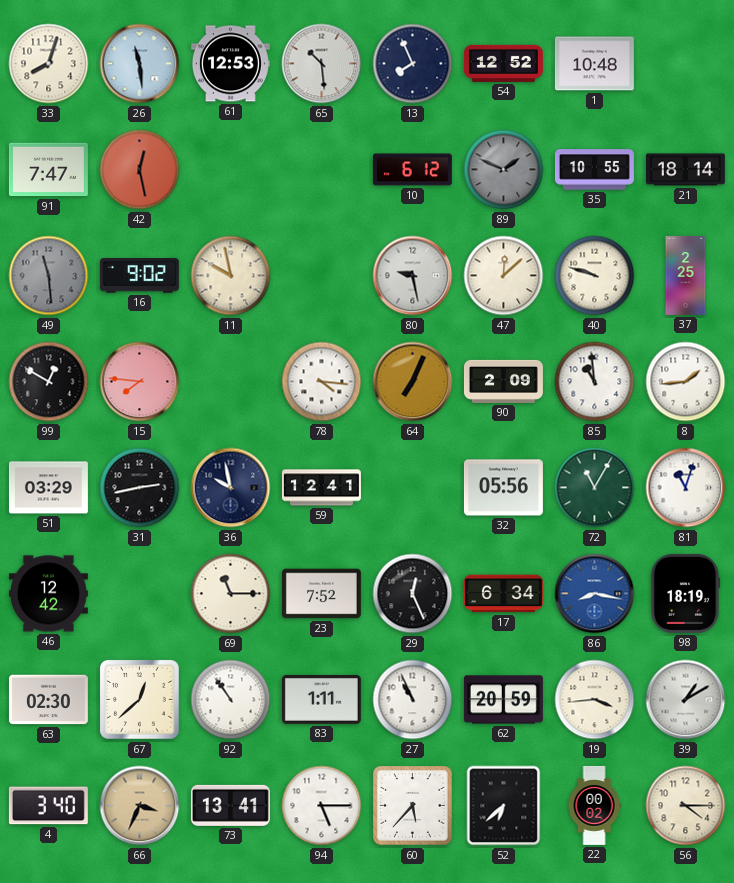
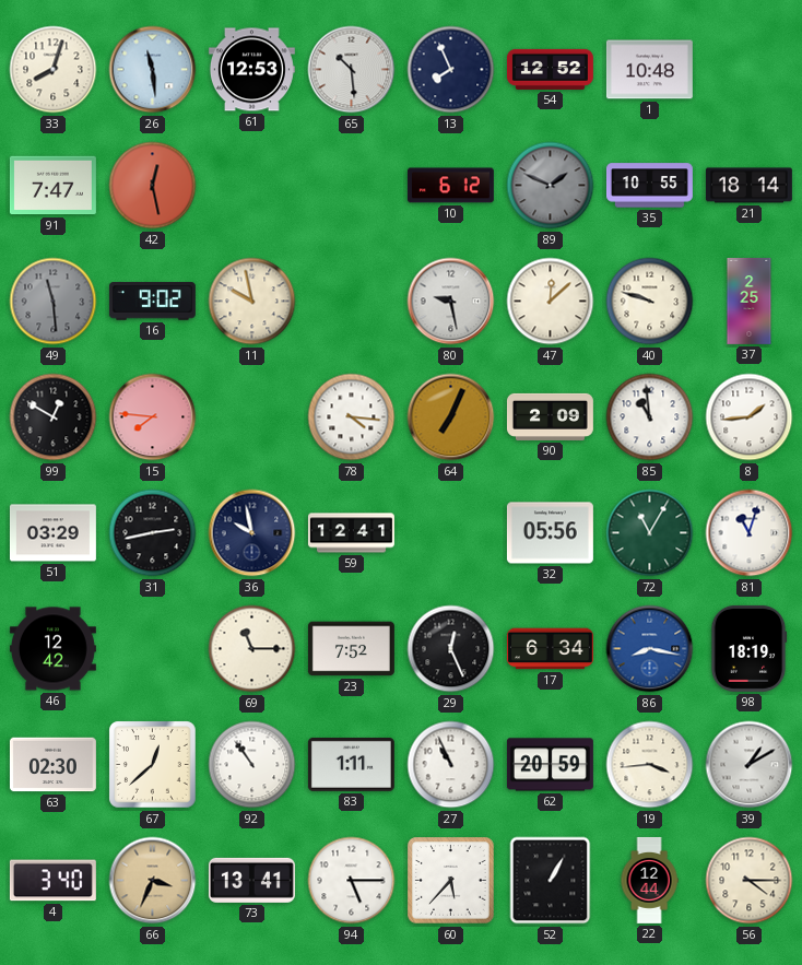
52: 6:38 -> 1:05
22: 00:02 -> 12:44
